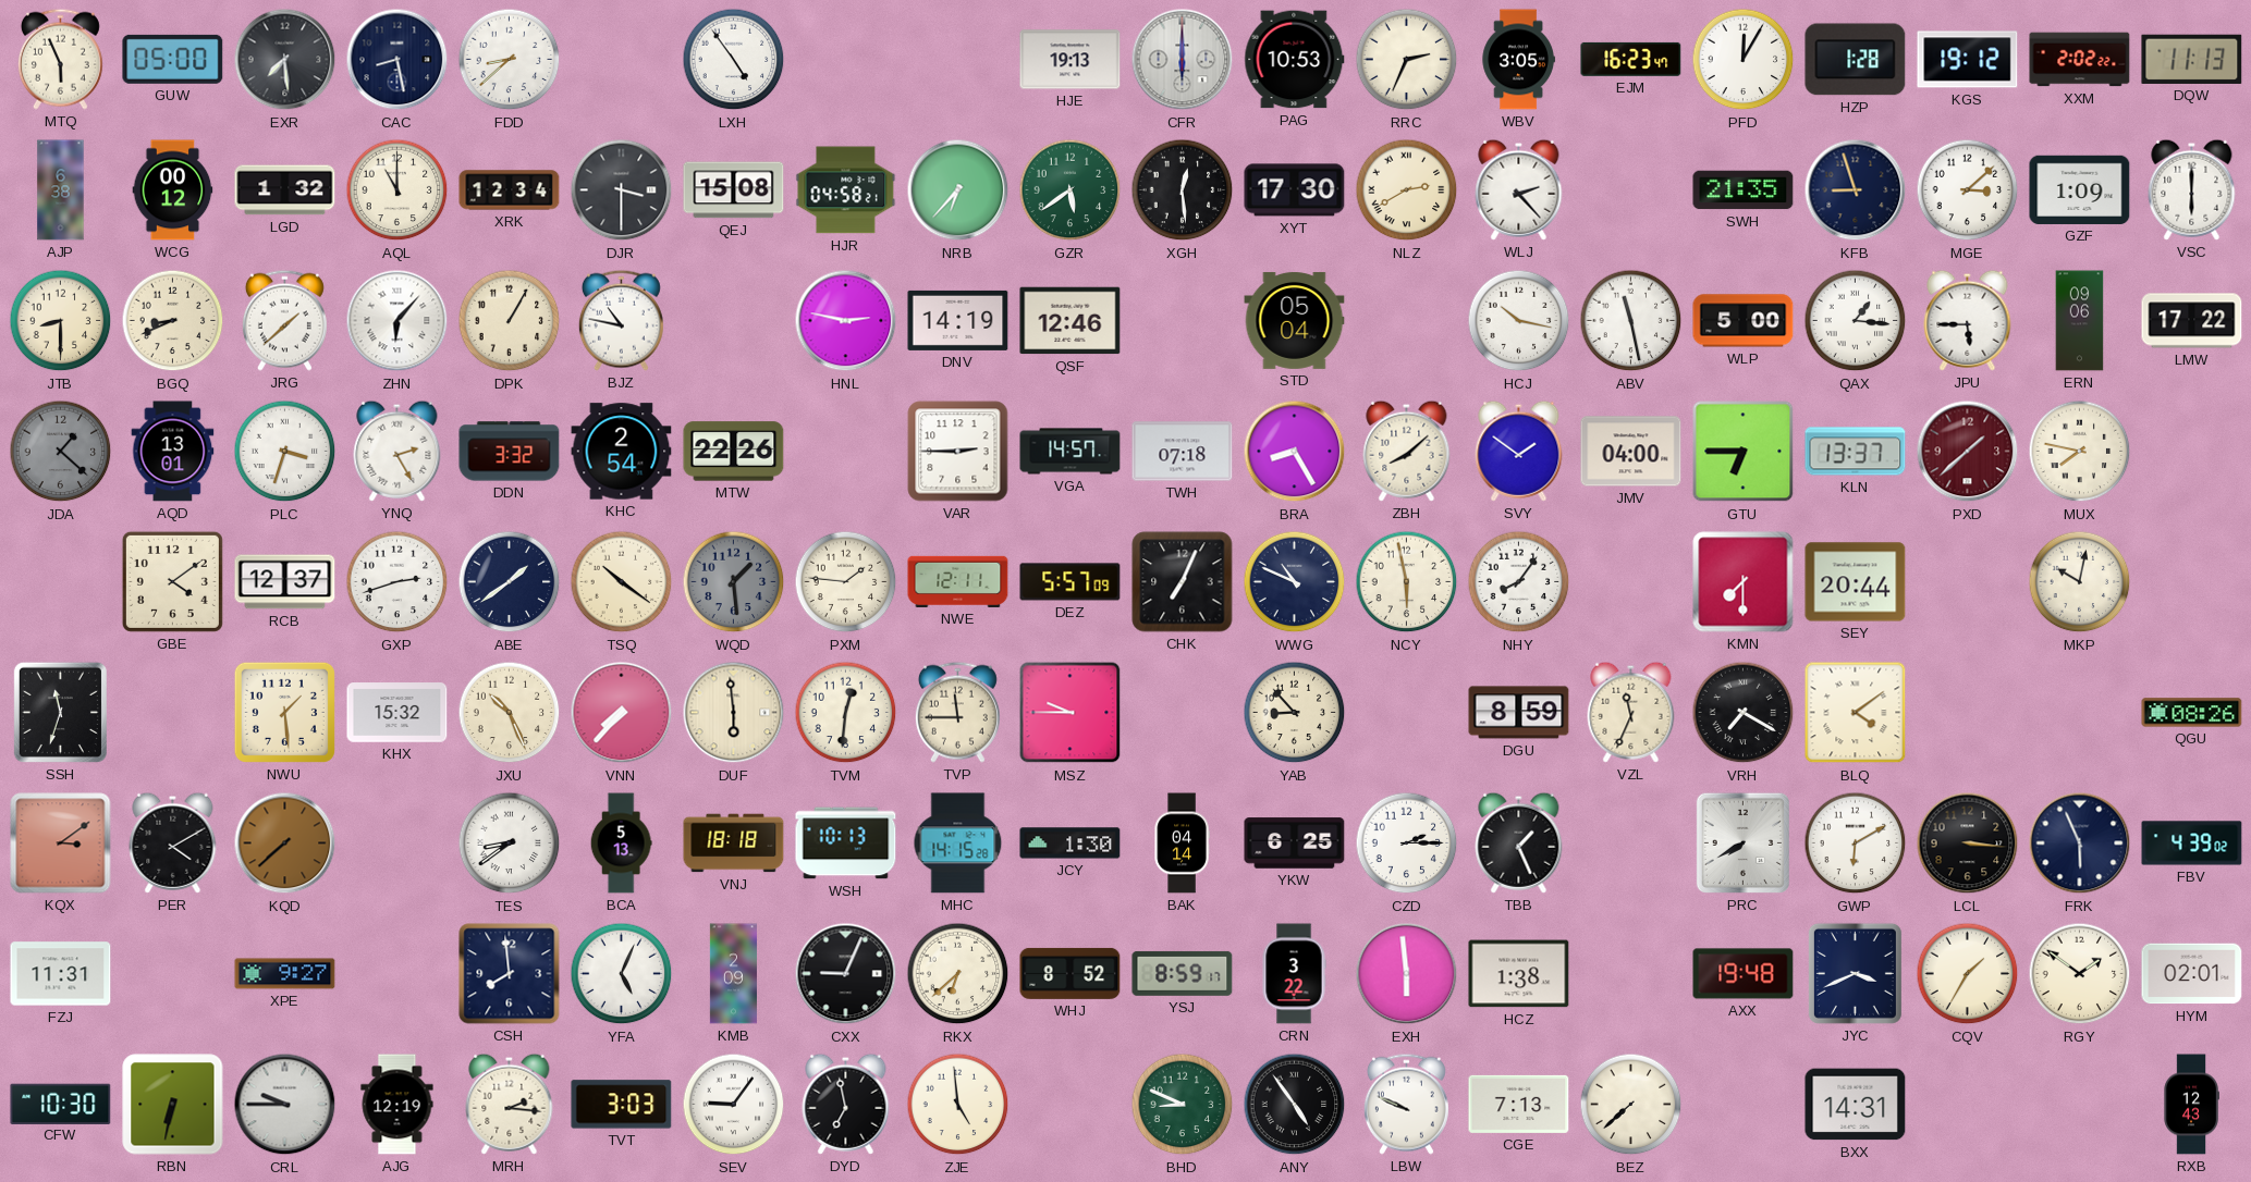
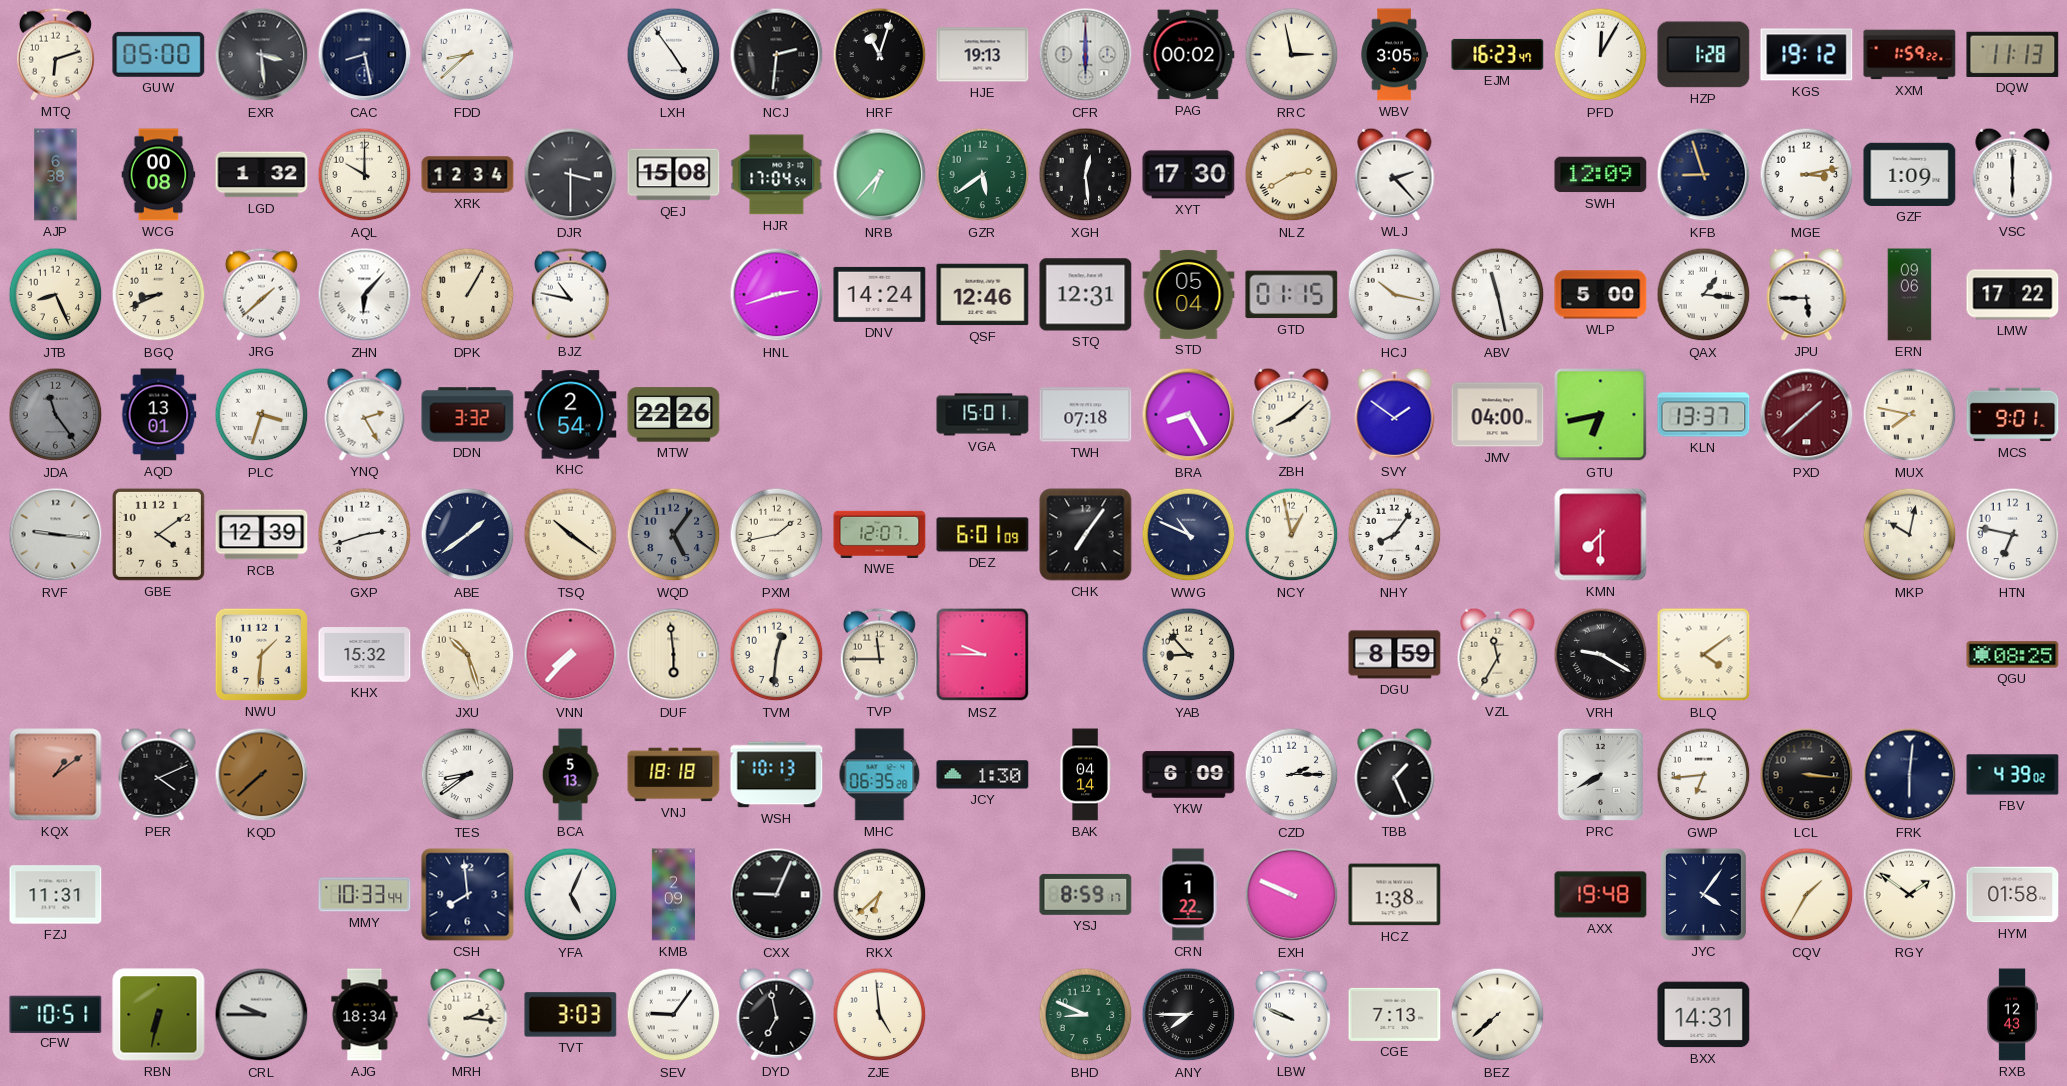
MTQ: 5:56 -> 6:12
EXR: 7:29 -> 3:29
NCJ: none -> 2:31
HRF: none -> 11:03
PAG: 10:53 -> 00:02
RRC: 2:34 -> 2:58
XXM: 2:02 -> 1:59
WCG: 00:12 -> 00:08
AQL: 11:00 -> 10:00
HJR: 04:58 -> 17:04
SWH: 21:35 -> 12:09
MGE: 3:08 -> 3:13
JTB: 8:30 -> 8:26
HNL: 2:47 -> 2:42
DNV: 14:19 -> 14:24
STQ: none -> 12:31
GTD: none -> 01:15
JDA: 1:22 -> 11:24
VAR: 2:45 -> none
VGA: 14:57 -> 15:01
GTU: 6:45 -> 6:43
MCS: none -> 9:01
RVF: none -> 9:16
RCB: 12:37 -> 12:39
WQD: 1:29 -> 5:06
PXM: 1:46 -> 1:43
NWE: 12:11 -> 12:07
DEZ: 5:57 -> 6:01
CHK: 7:04 -> 7:06
NCY: 5:58 -> 12:58
SEY: 20:44 -> none
HTN: none -> 6:47
SSH: 11:33 -> none
NWU: 1:29 -> 1:31
JXU: 10:26 -> 10:27
VZL: 11:34 -> 11:35
VRH: 7:20 -> 9:20
QGU: 08:26 -> 08:25
KQX: 3:09 -> 1:09
PER: 4:10 -> 4:11
MHC: 14:15 -> 06:35
YKW: 6:25 -> 6:09
GWP: 6:10 -> 6:44
FRK: 5:56 -> 6:01
XPE: 9:27 -> none
MMY: none -> 10:33
WHJ: 8:52 -> none
CRN: 3:22 -> 1:22
EXH: 5:59 -> 9:49
JYC: 3:41 -> 4:06
HYM: 02:01 -> 01:58
CFW: 10:30 -> 10:51
AJG: 12:19 -> 18:34
ANY: 4:54 -> 7:45
